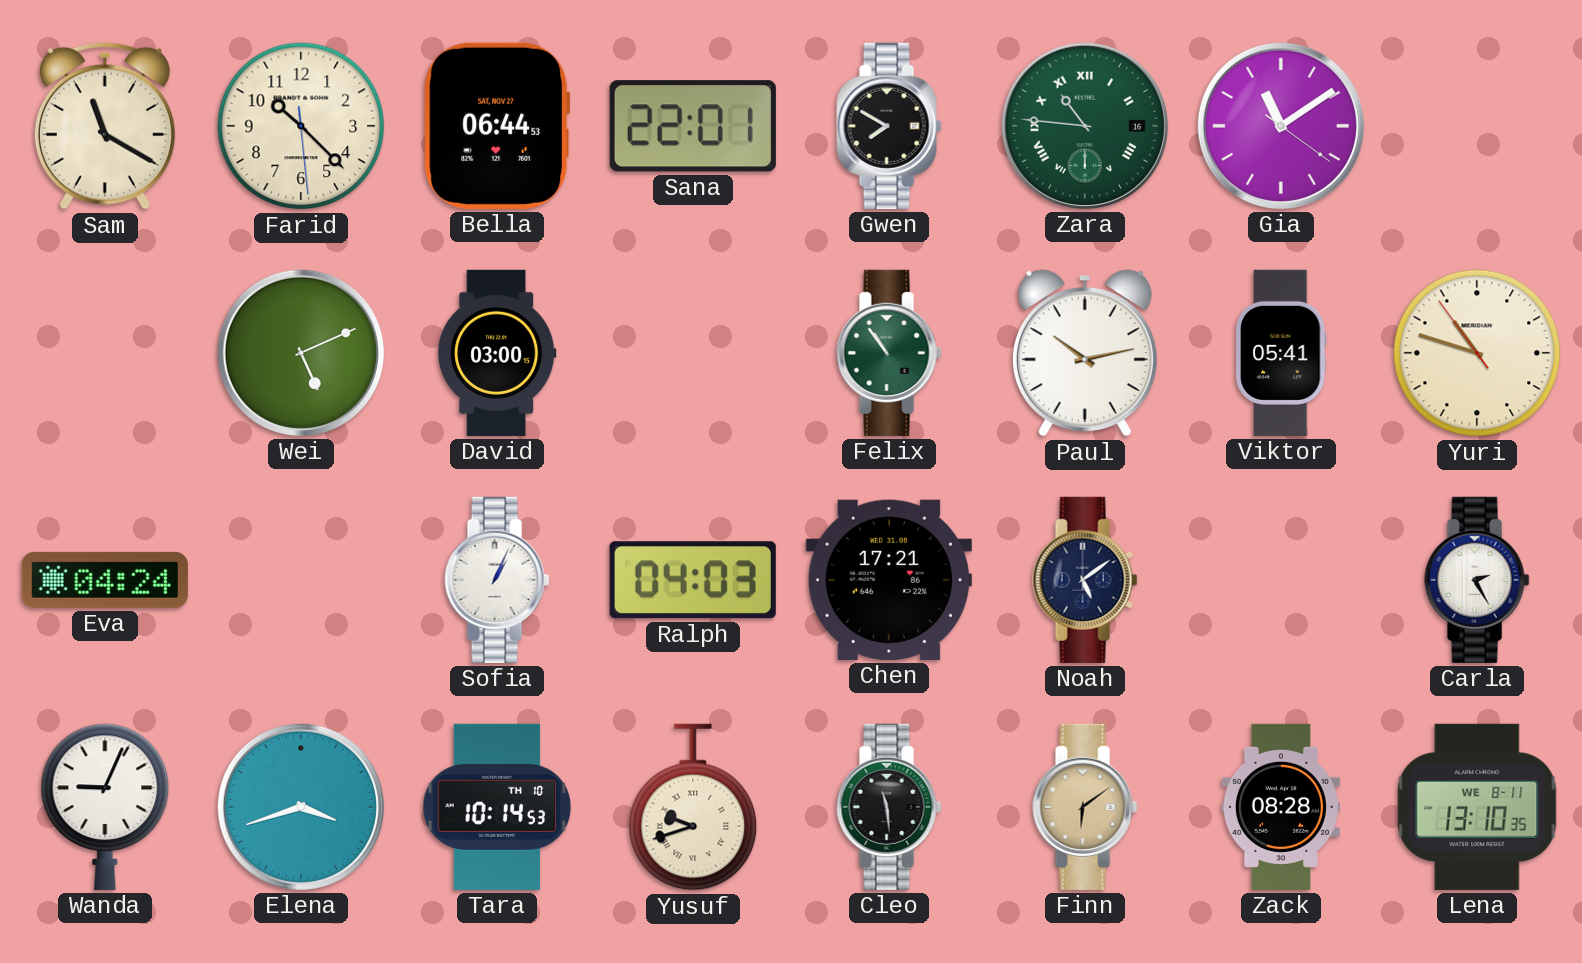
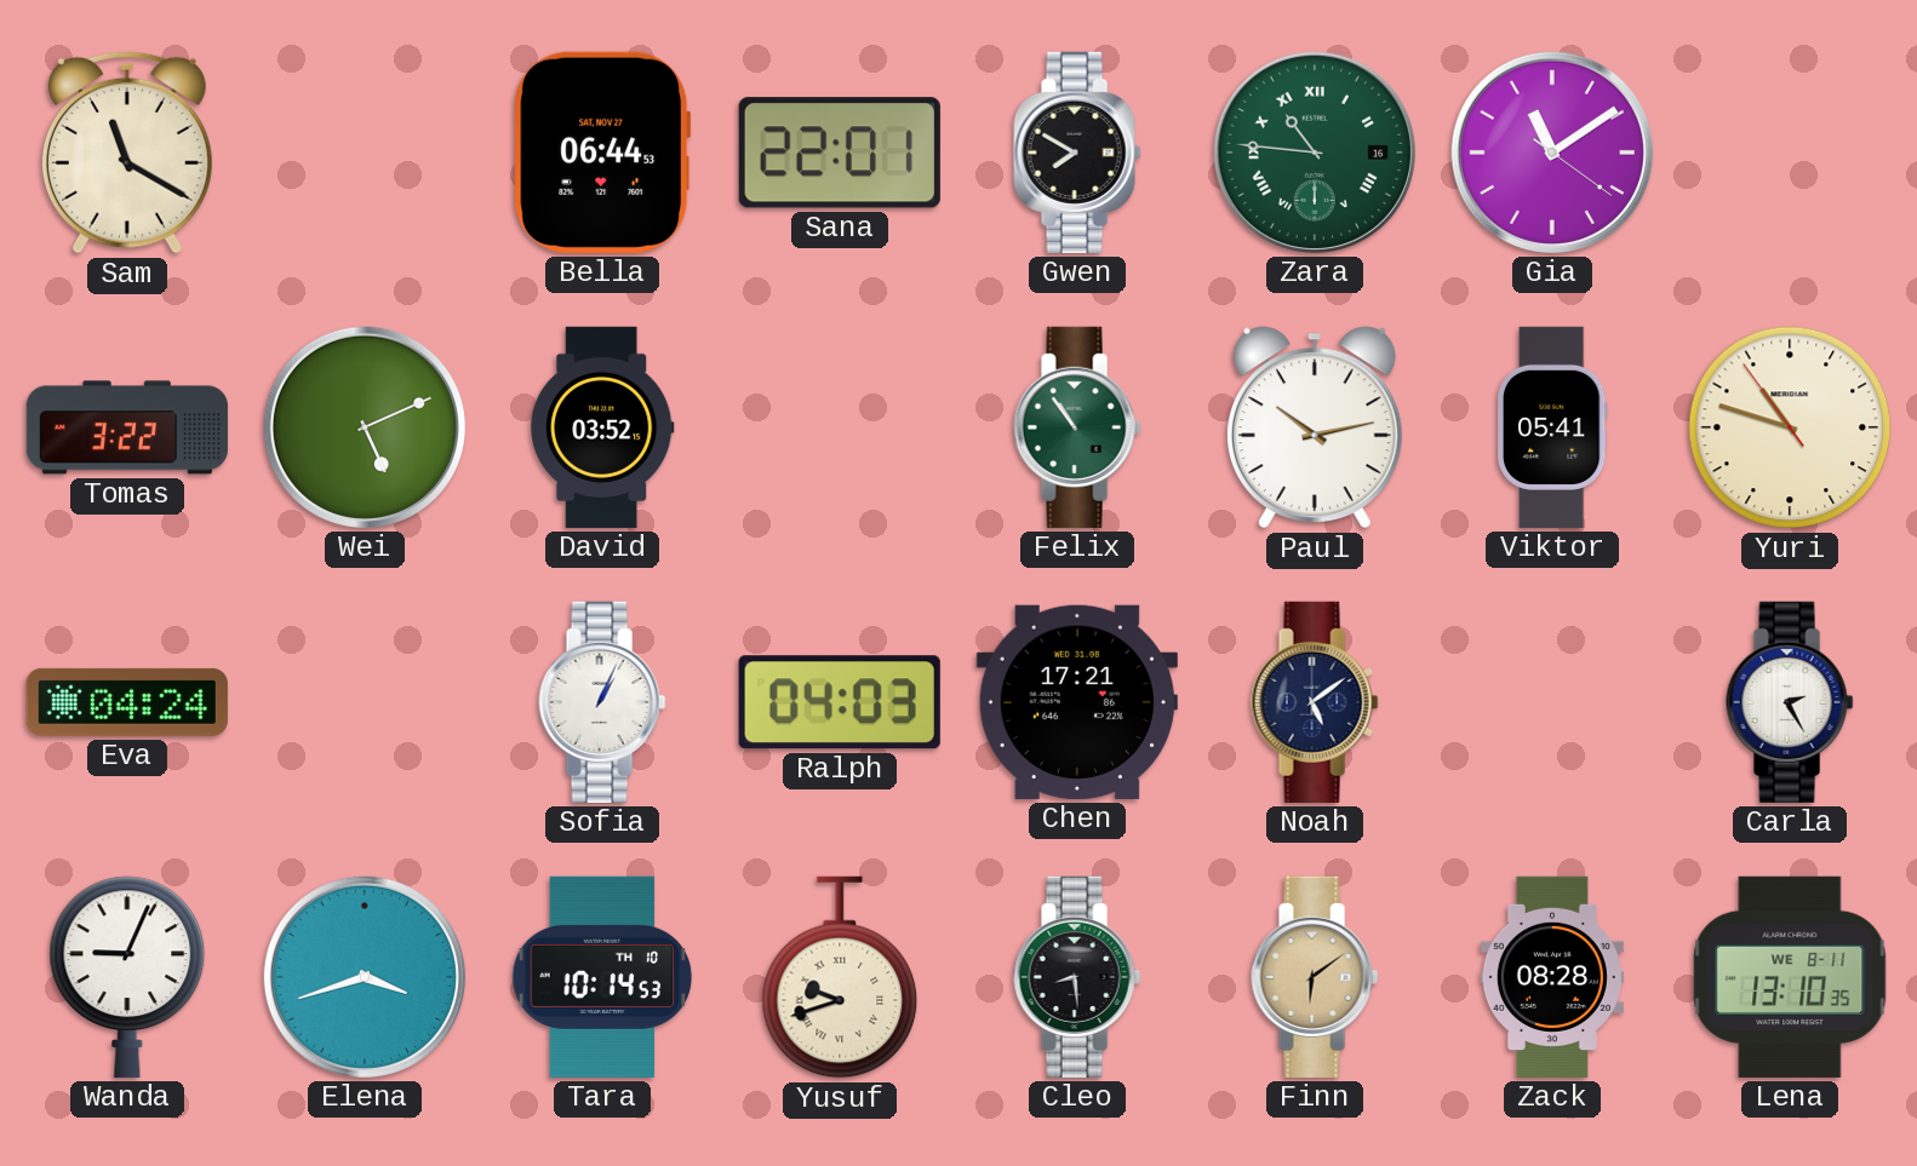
Farid: 10:22 -> none
Tomas: none -> 3:22
David: 03:00 -> 03:52
Cleo: 11:29 -> 8:29
